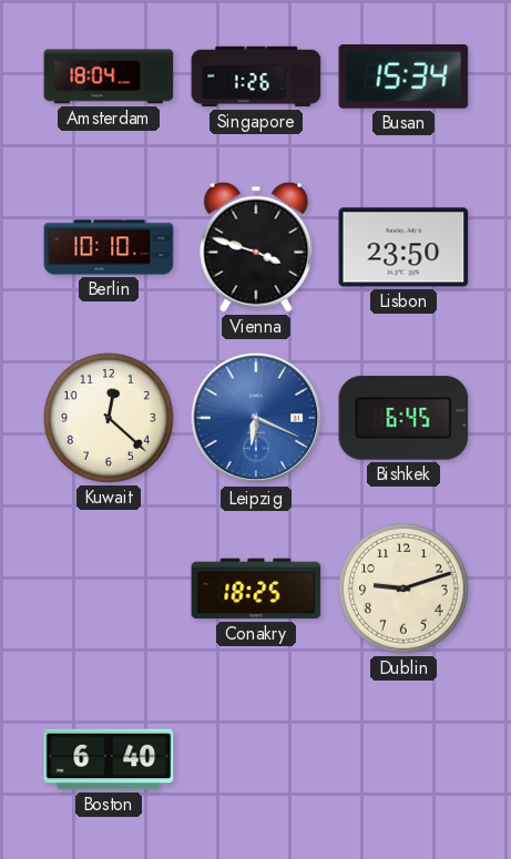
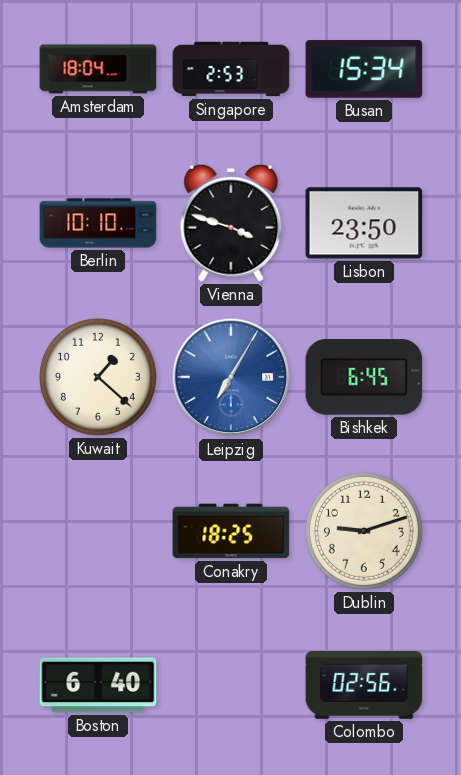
Singapore: 1:26 -> 2:53
Kuwait: 12:22 -> 1:22
Leipzig: 6:19 -> 7:05
Colombo: none -> 02:56
